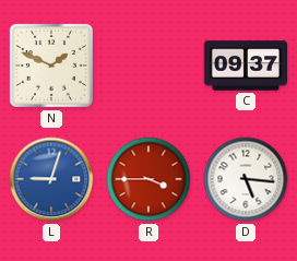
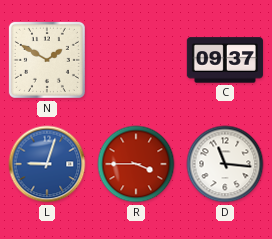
N: 1:49 -> 1:50
D: 5:16 -> 11:16
